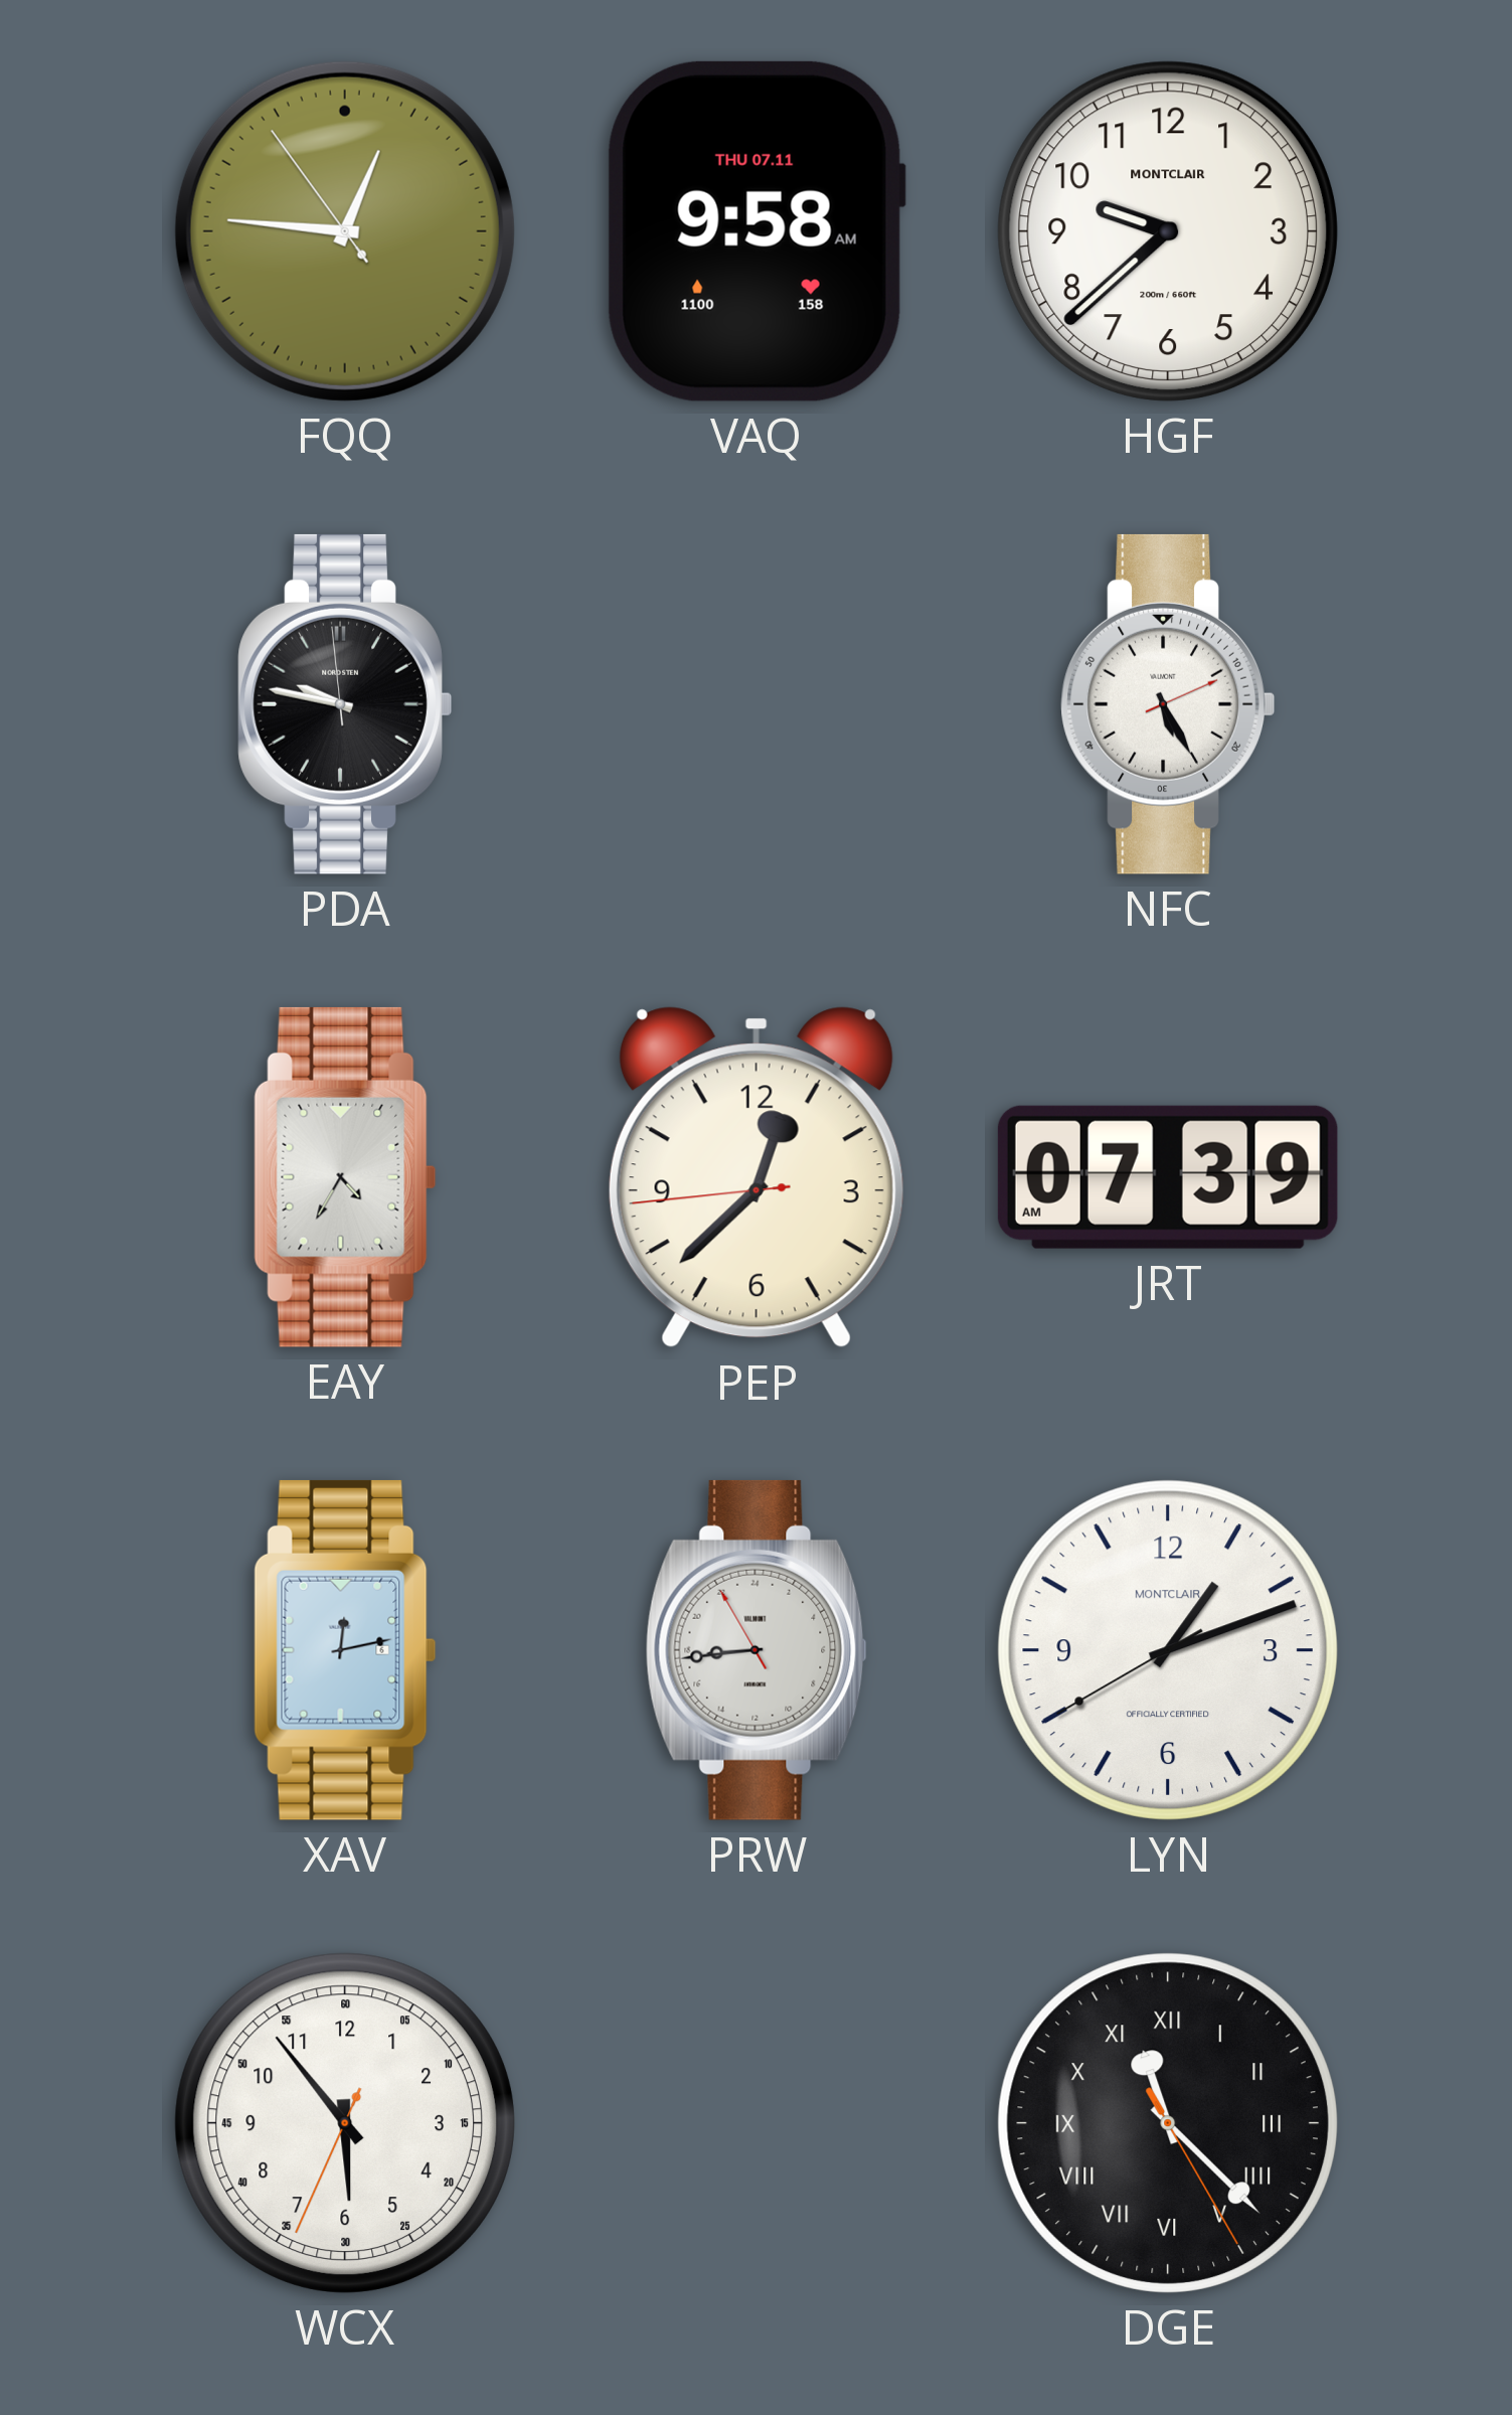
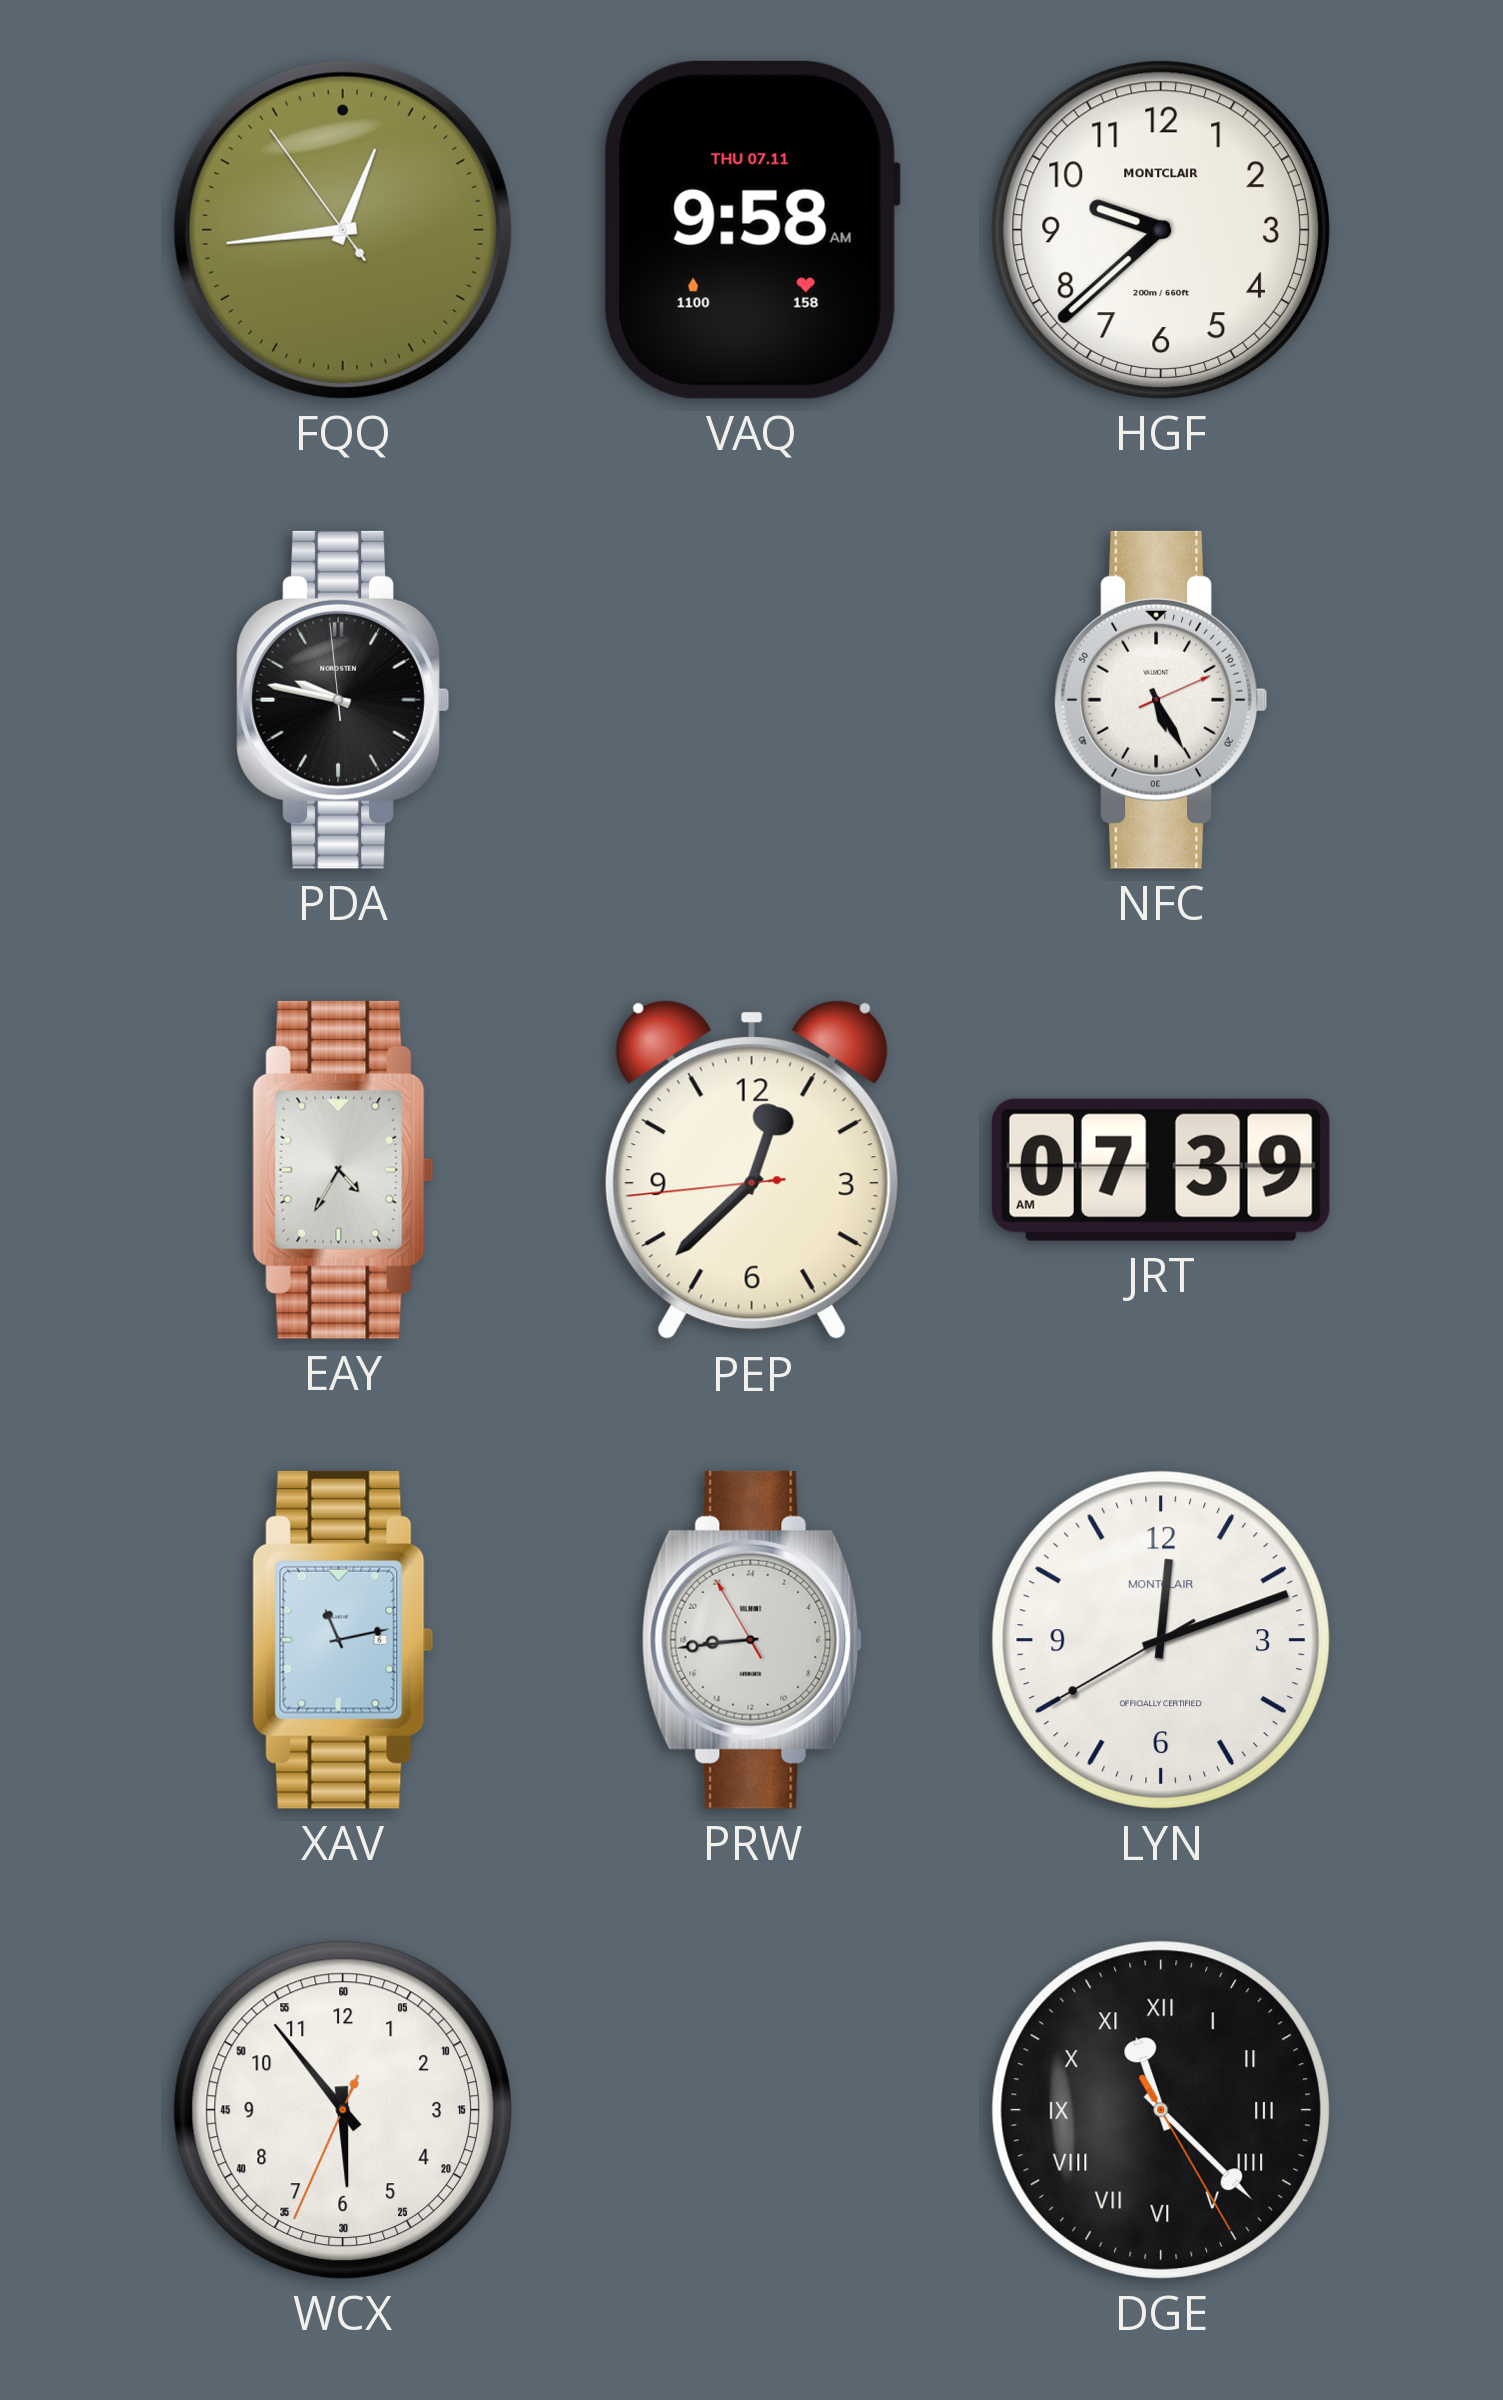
FQQ: 12:45 -> 12:43
XAV: 12:13 -> 11:13
LYN: 1:11 -> 12:11
